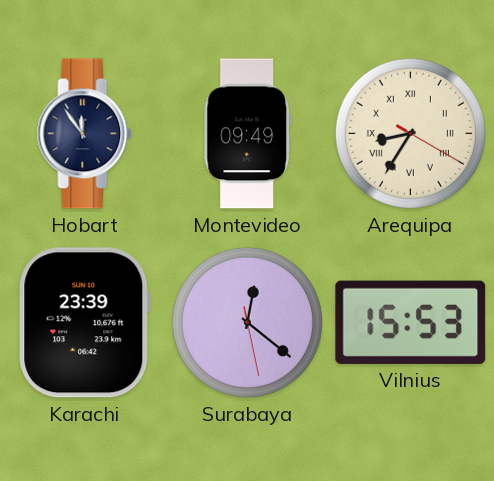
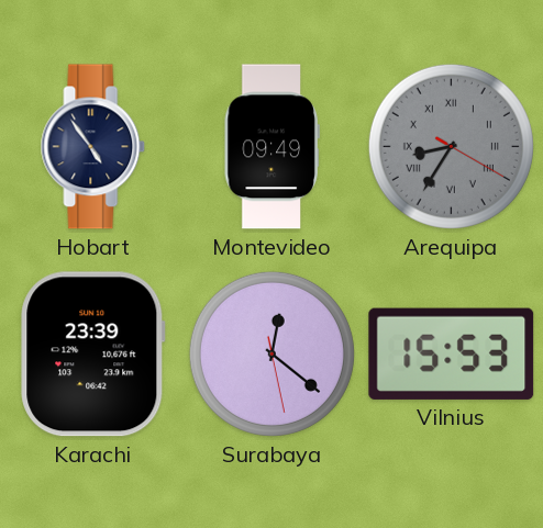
Hobart: 11:54 -> 4:54
Arequipa dial: cream -> grey
